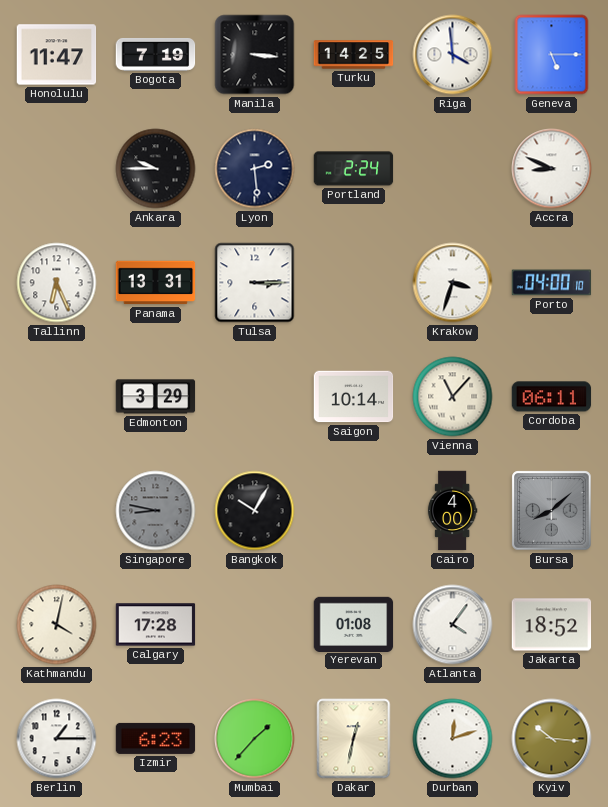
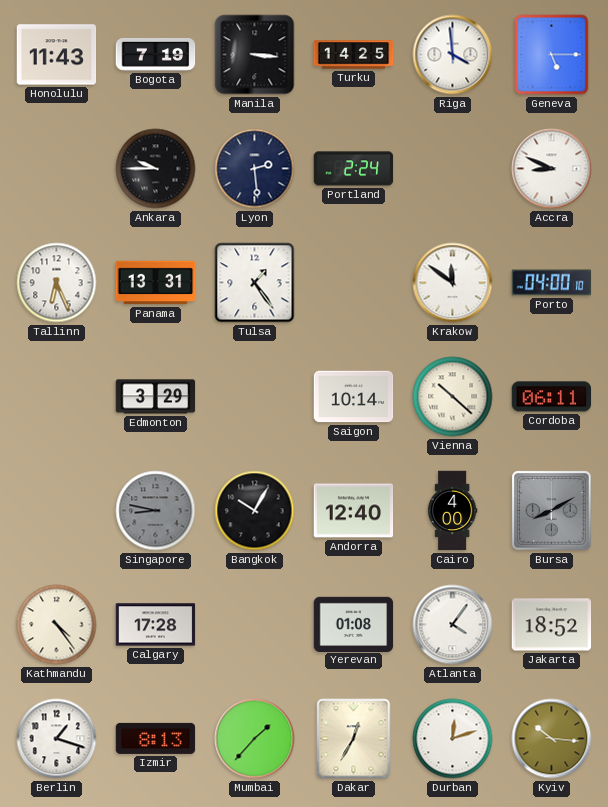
Honolulu: 11:47 -> 11:43
Tulsa: 3:15 -> 1:24
Krakow: 3:33 -> 11:51
Vienna: 11:07 -> 10:22
Andorra: none -> 12:40
Bursa: 8:08 -> 8:10
Kathmandu: 4:02 -> 4:24
Berlin: 1:15 -> 1:18
Izmir: 6:23 -> 8:13
Dakar: 12:32 -> 12:35
